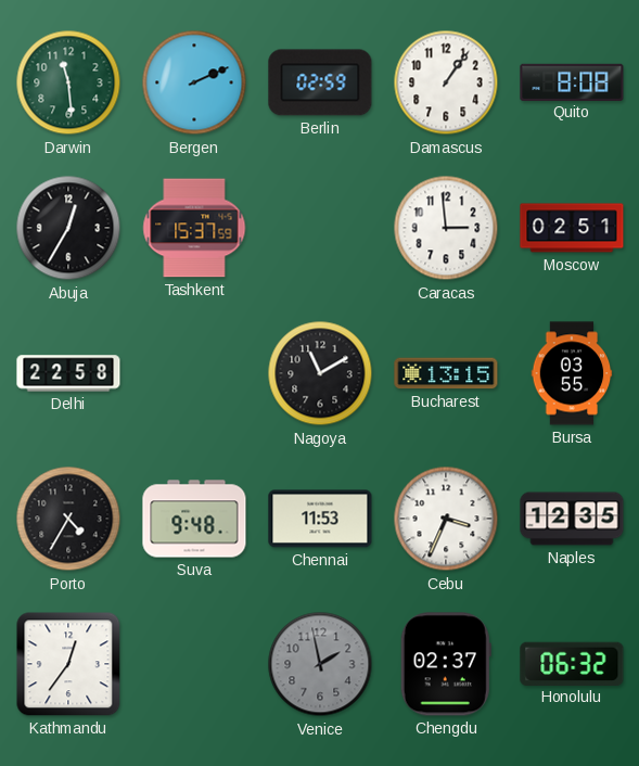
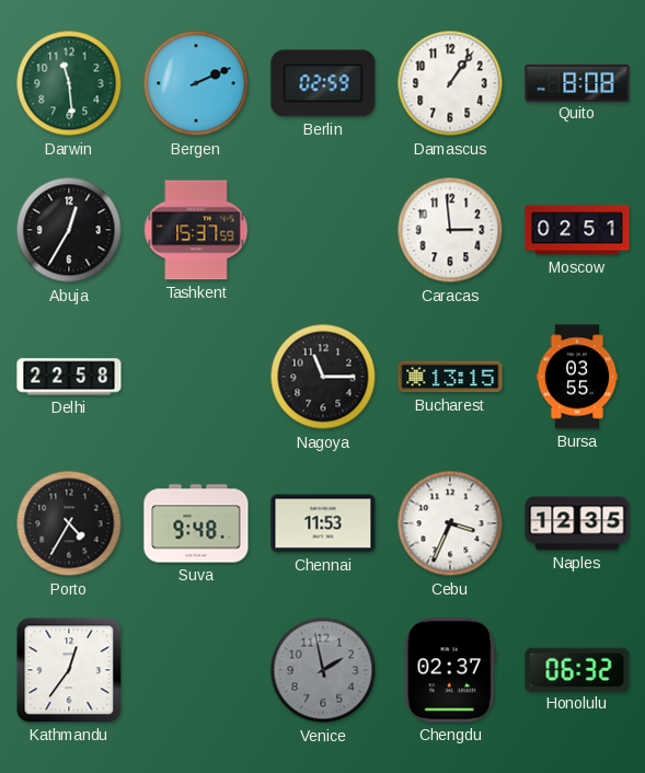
Nagoya: 11:10 -> 11:15
